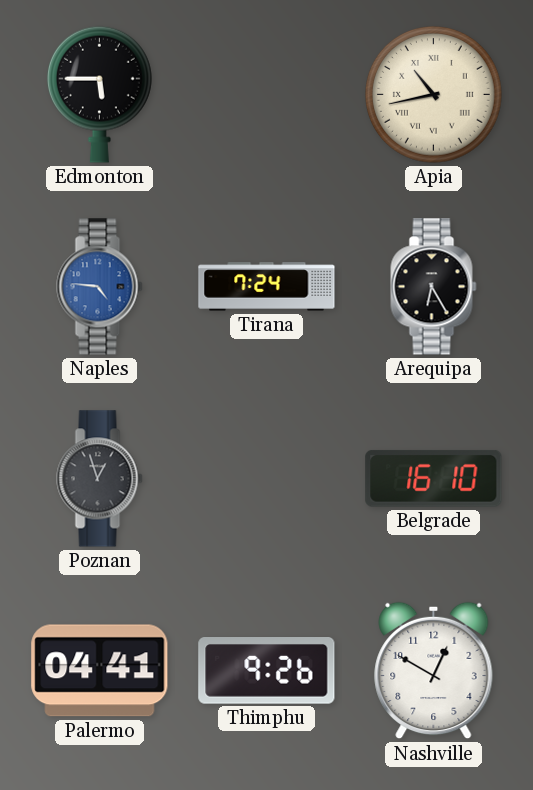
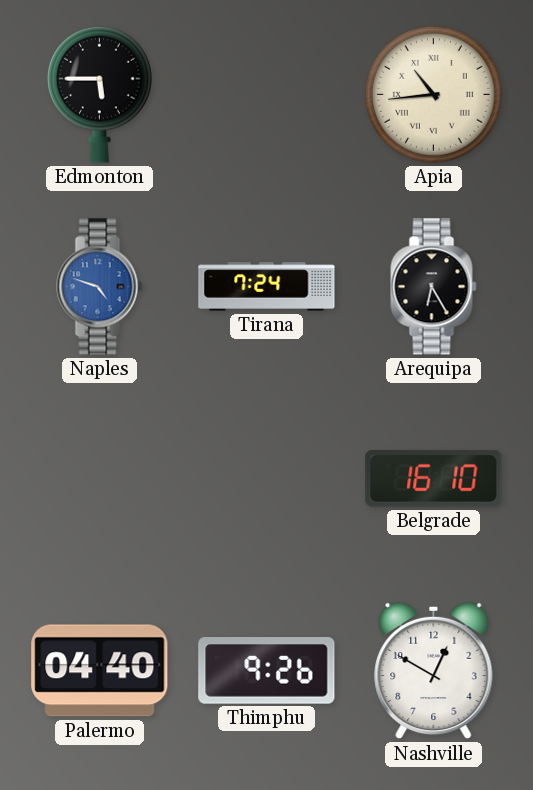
Apia: 10:43 -> 10:44
Naples: 4:46 -> 4:48
Poznan: 12:57 -> none
Palermo: 04:41 -> 04:40
